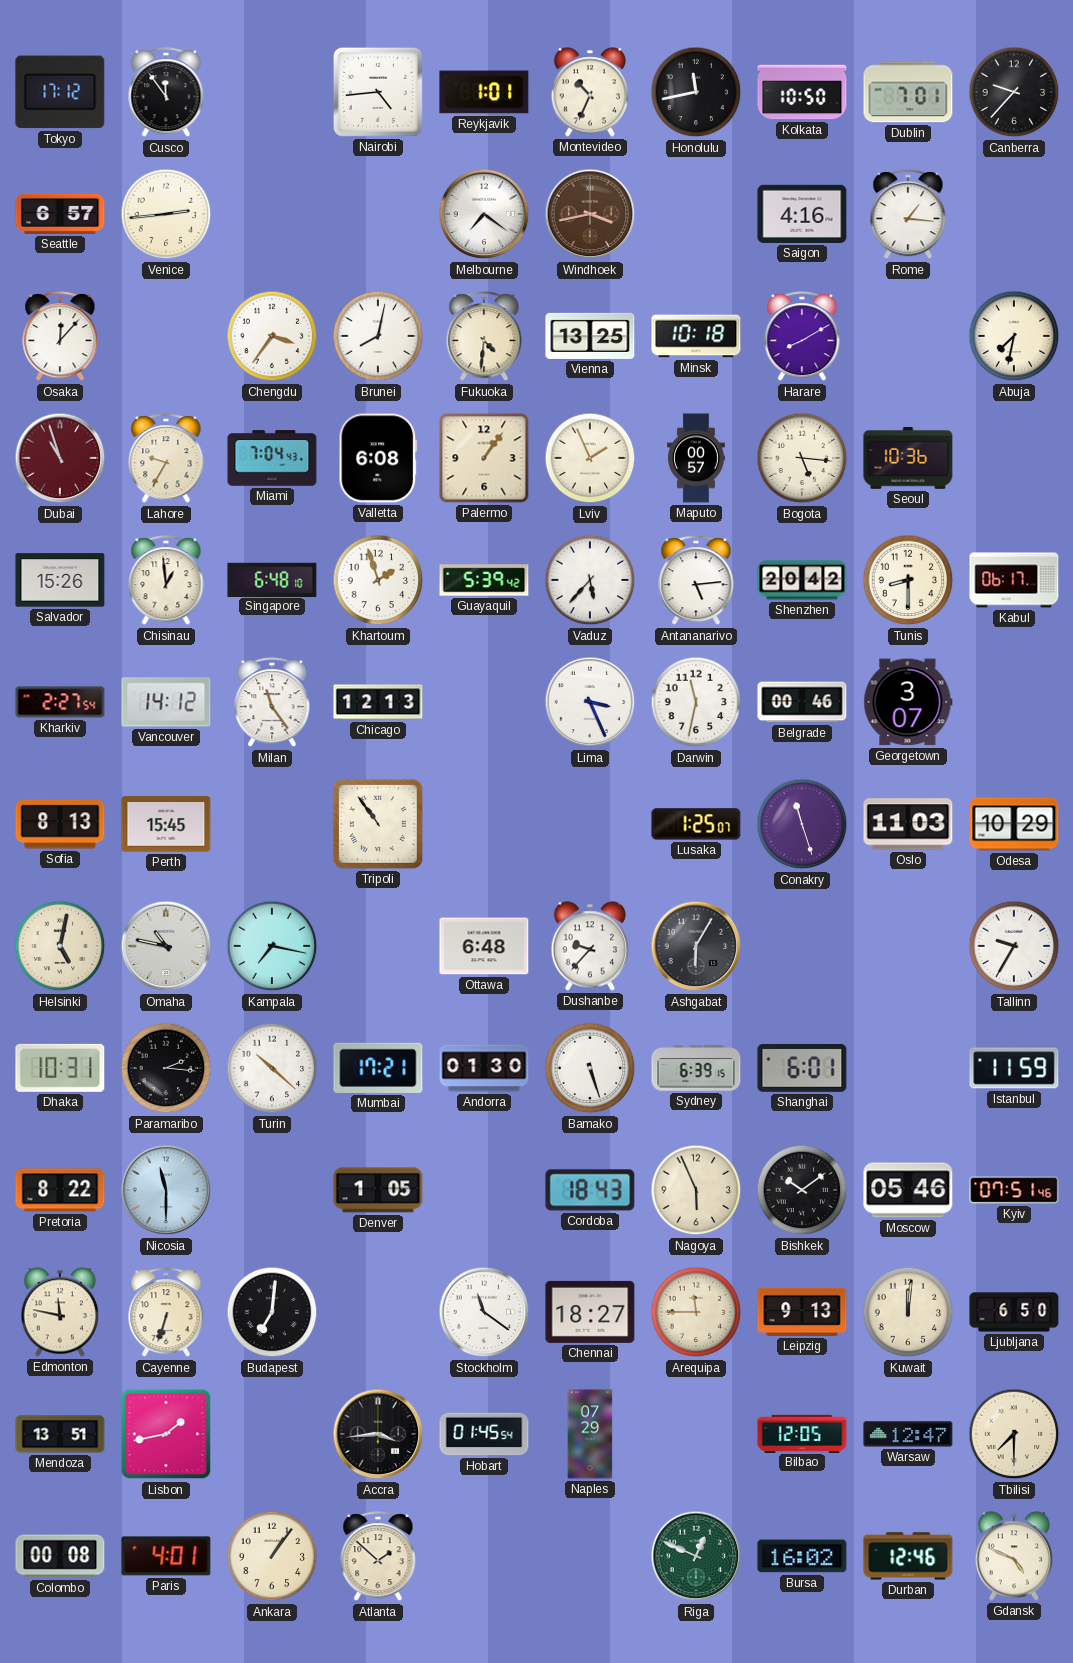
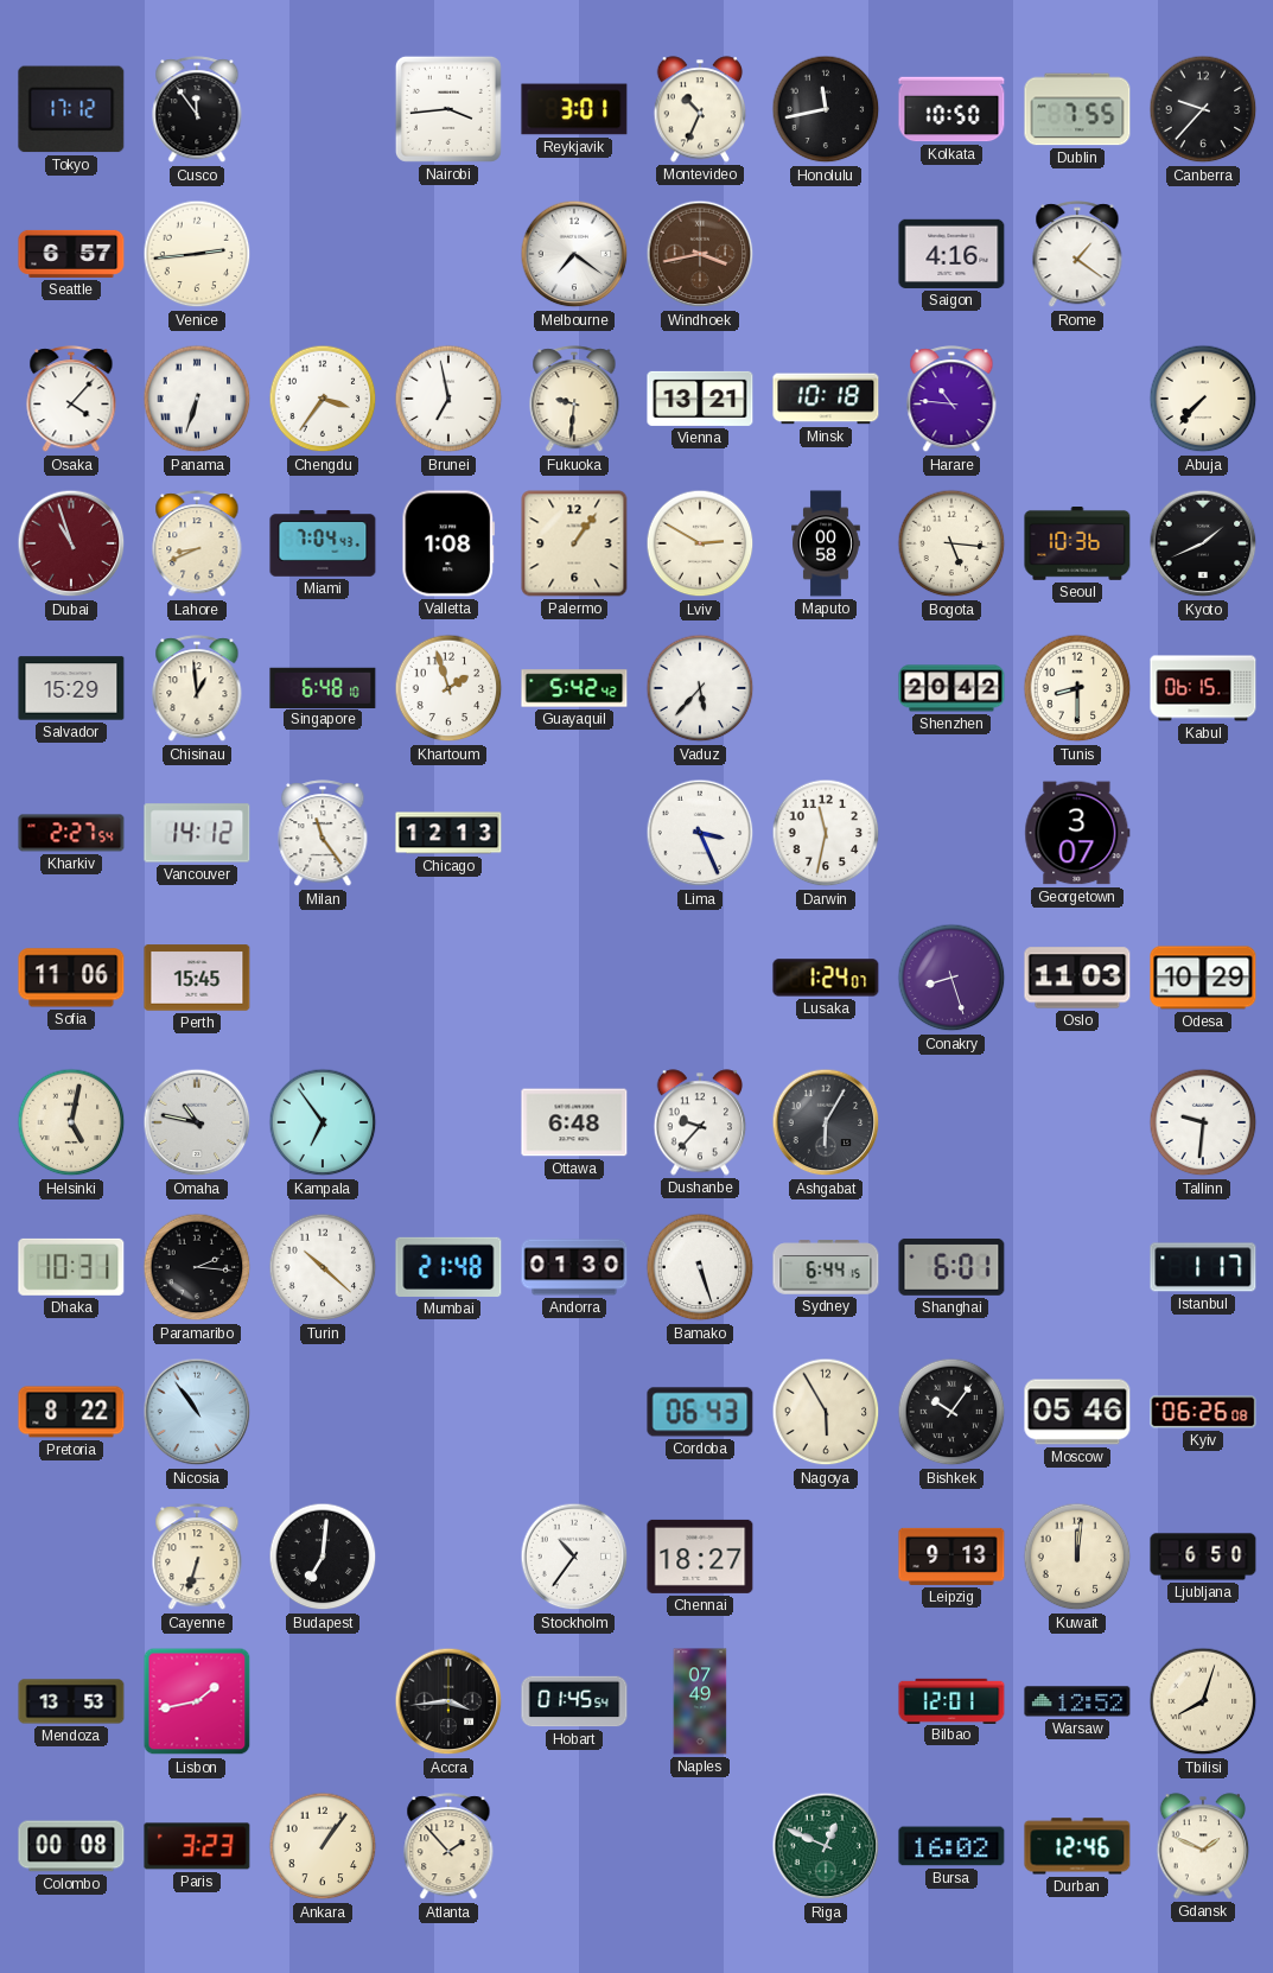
Nairobi: 4:44 -> 3:44
Reykjavik: 1:01 -> 3:01
Dublin: 7:01 -> 7:55
Rome: 1:16 -> 1:21
Osaka: 12:07 -> 4:07
Panama: none -> 6:33
Brunei: 8:02 -> 6:58
Fukuoka: 4:31 -> 9:31
Vienna: 13:25 -> 13:21
Harare: 8:10 -> 10:46
Abuja: 7:32 -> 7:37
Lahore: 9:35 -> 8:41
Valletta: 6:08 -> 1:08
Lviv: 1:56 -> 2:50
Maputo: 00:57 -> 00:58
Kyoto: none -> 1:41
Salvador: 15:26 -> 15:29
Guayaquil: 5:39 -> 5:42
Antananarivo: 5:14 -> none
Kabul: 06:17 -> 06:15
Belgrade: 00:46 -> none
Sofia: 8:13 -> 11:06
Tripoli: 10:54 -> none
Lusaka: 1:25 -> 1:24
Conakry: 11:27 -> 8:27
Kampala: 7:17 -> 6:54
Tallinn: 9:35 -> 9:31
Mumbai: 17:21 -> 21:48
Sydney: 6:39 -> 6:44
Istanbul: 11:59 -> 1:17
Nicosia: 11:30 -> 10:54
Denver: 1:05 -> none
Cordoba: 18:43 -> 06:43
Nagoya: 5:56 -> 5:55
Bishkek: 10:09 -> 10:06
Kyiv: 07:51 -> 06:26
Edmonton: 11:47 -> none
Stockholm: 11:21 -> 10:36
Arequipa: 11:45 -> none
Mendoza: 13:51 -> 13:53
Naples: 07:29 -> 07:49
Bilbao: 12:05 -> 12:01
Warsaw: 12:47 -> 12:52
Tbilisi: 7:30 -> 8:03
Paris: 4:01 -> 3:23
Atlanta: 1:52 -> 1:53
Gdansk: 4:49 -> 1:49
